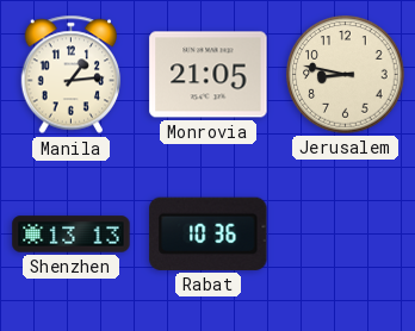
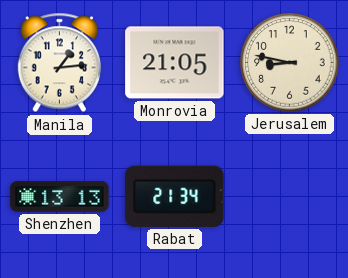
Rabat: 10:36 -> 21:34
